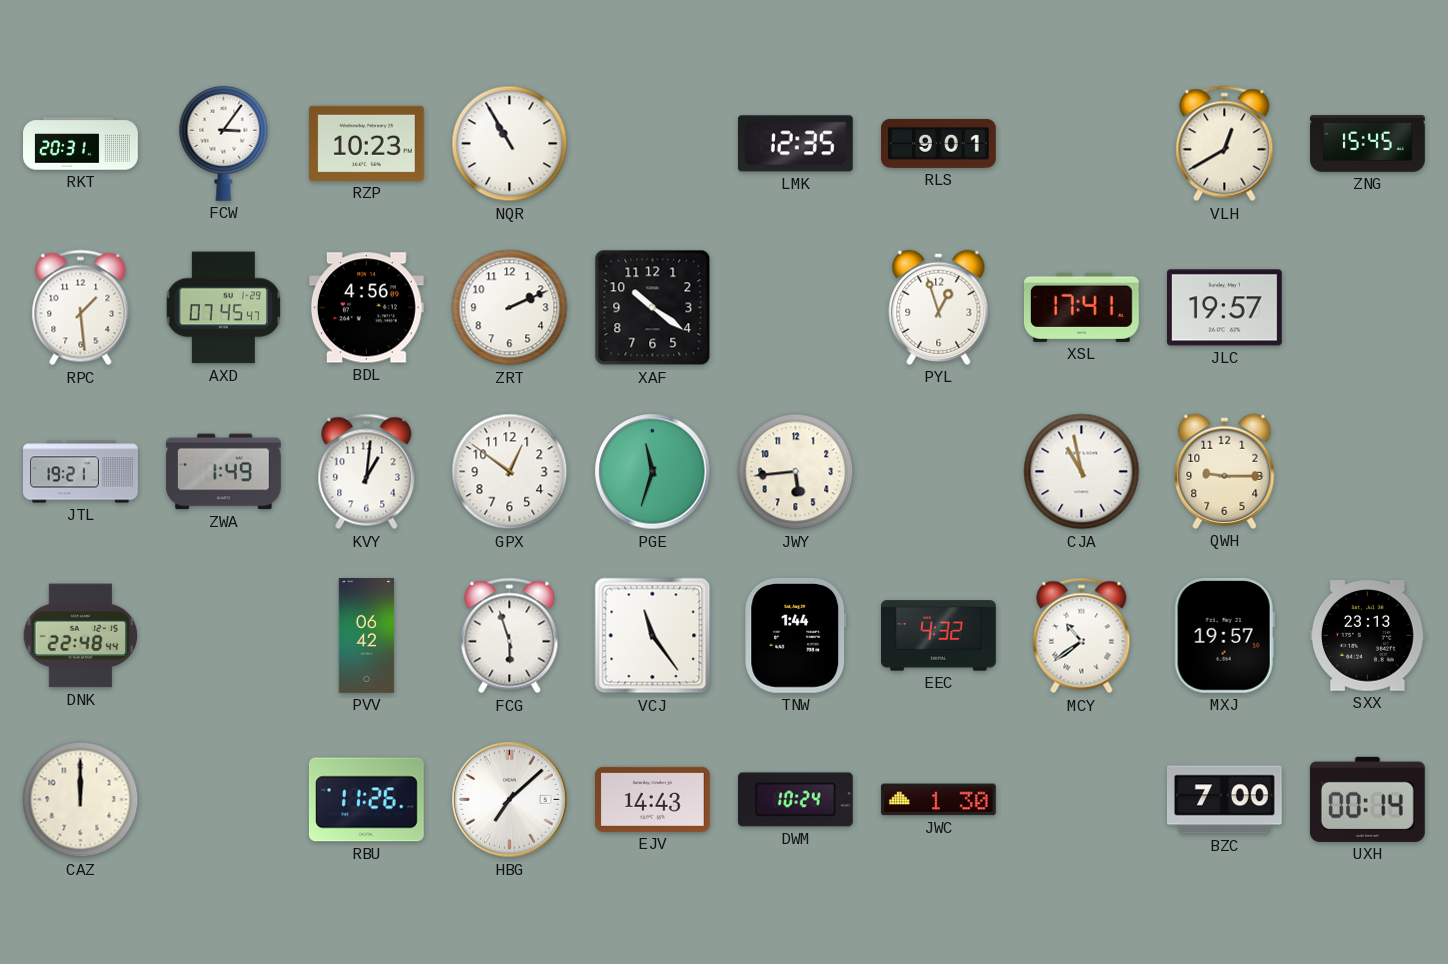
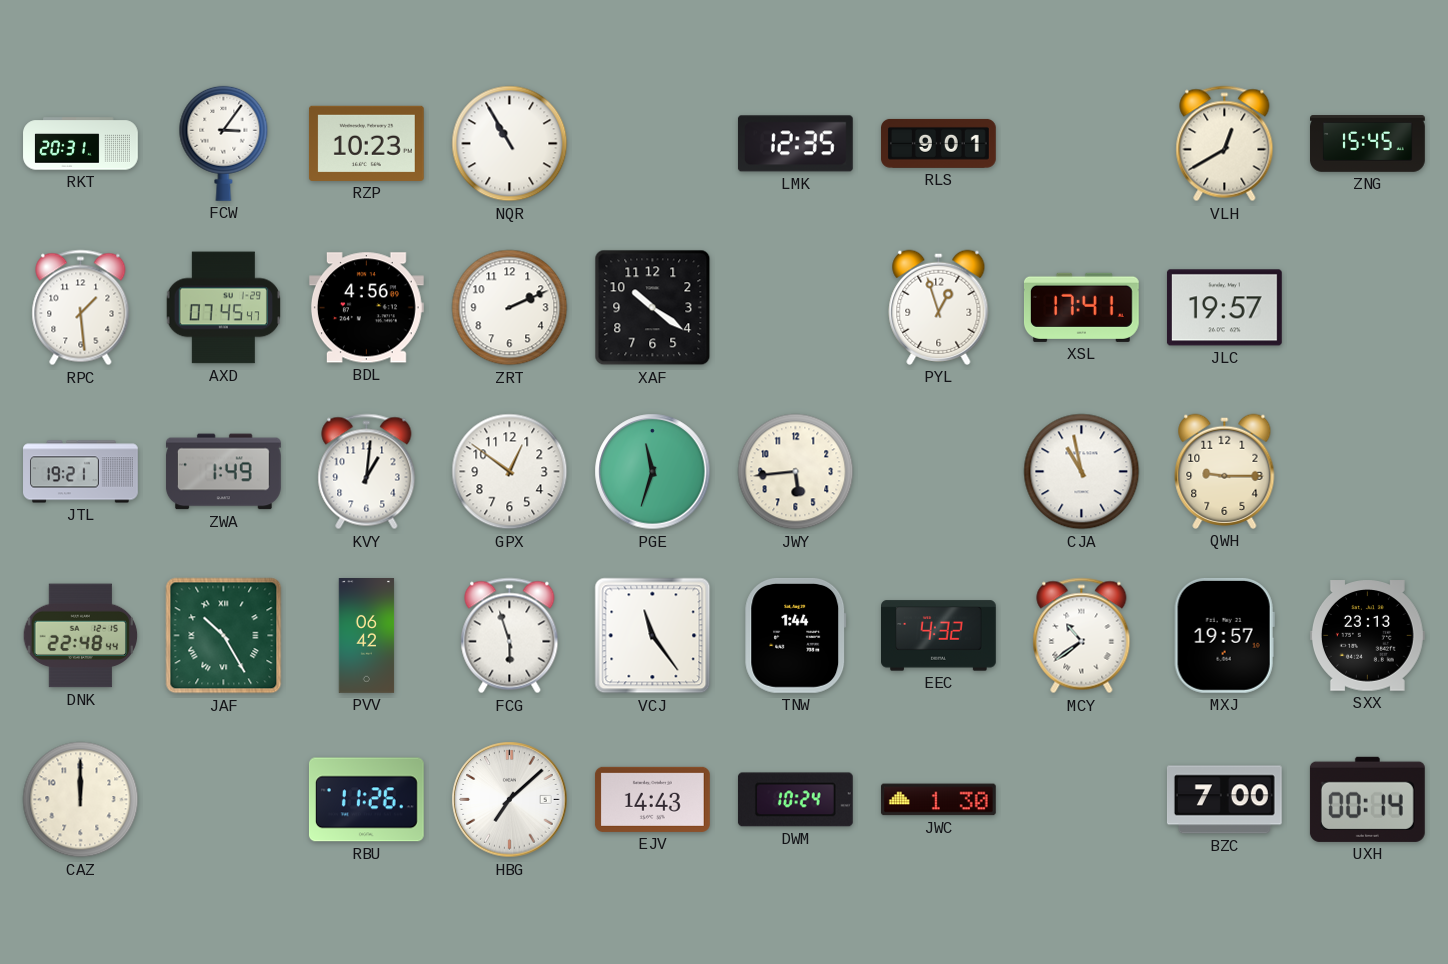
JAF: none -> 10:25
